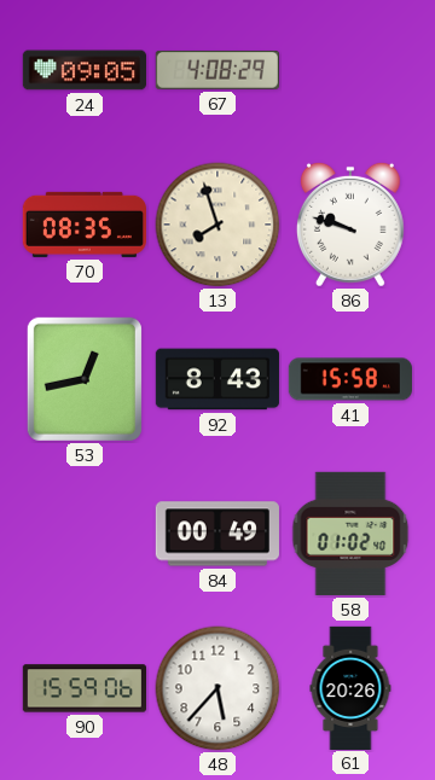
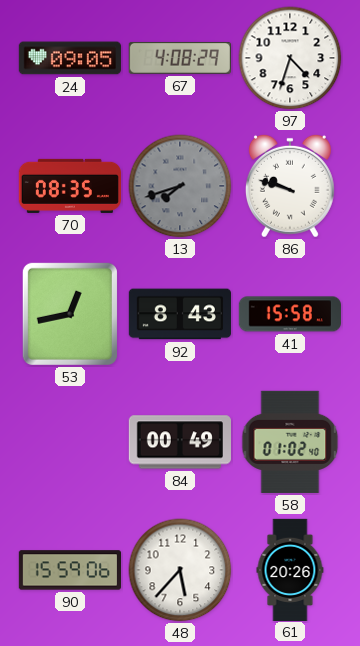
97: none -> 4:33
13: 7:57 -> 7:42
13 dial: cream -> grey
